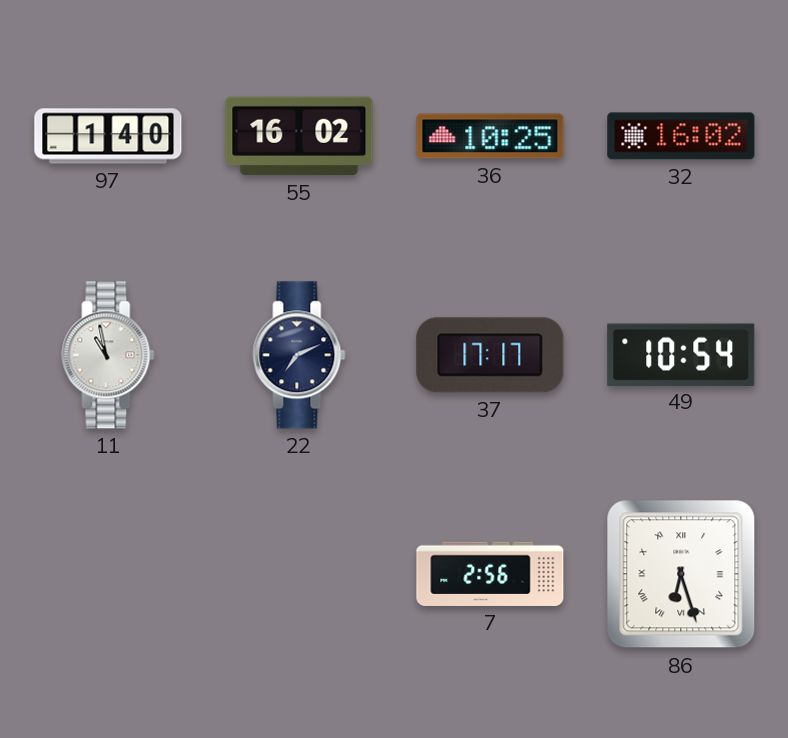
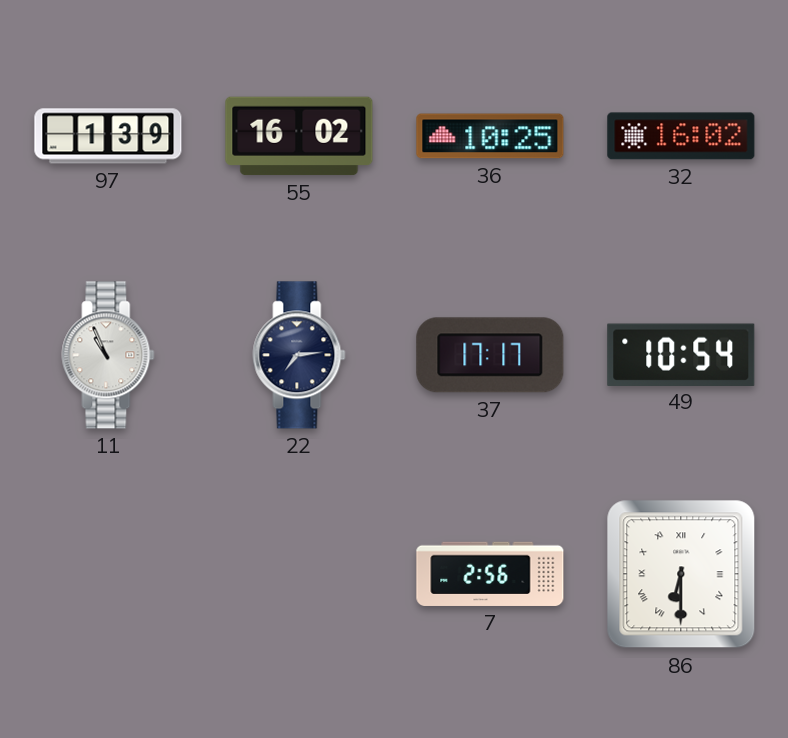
97: 1:40 -> 1:39
11: 10:58 -> 10:56
22: 7:11 -> 7:14
86: 6:27 -> 6:30
